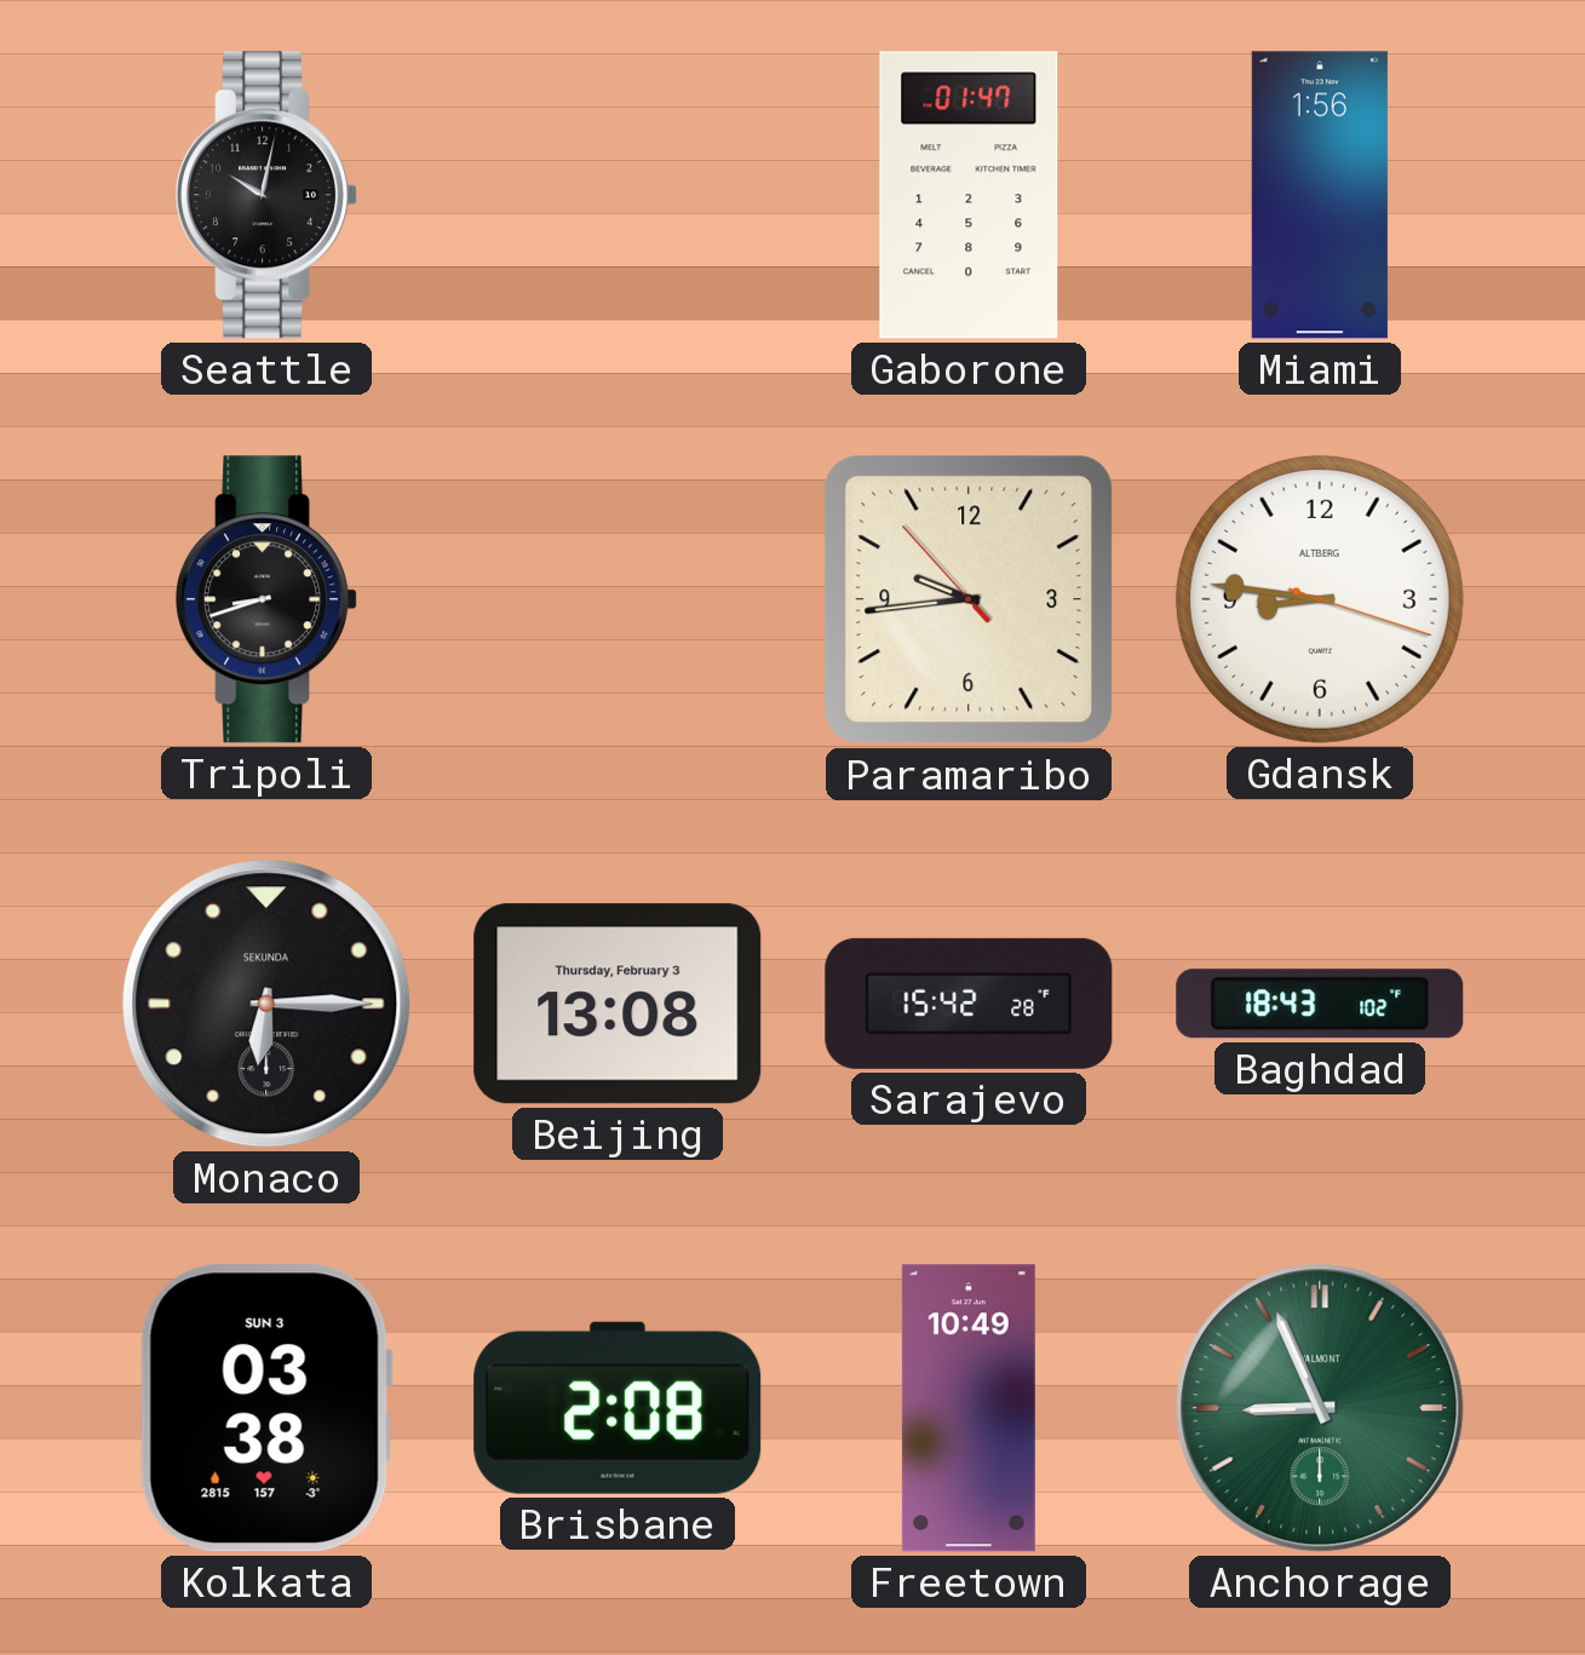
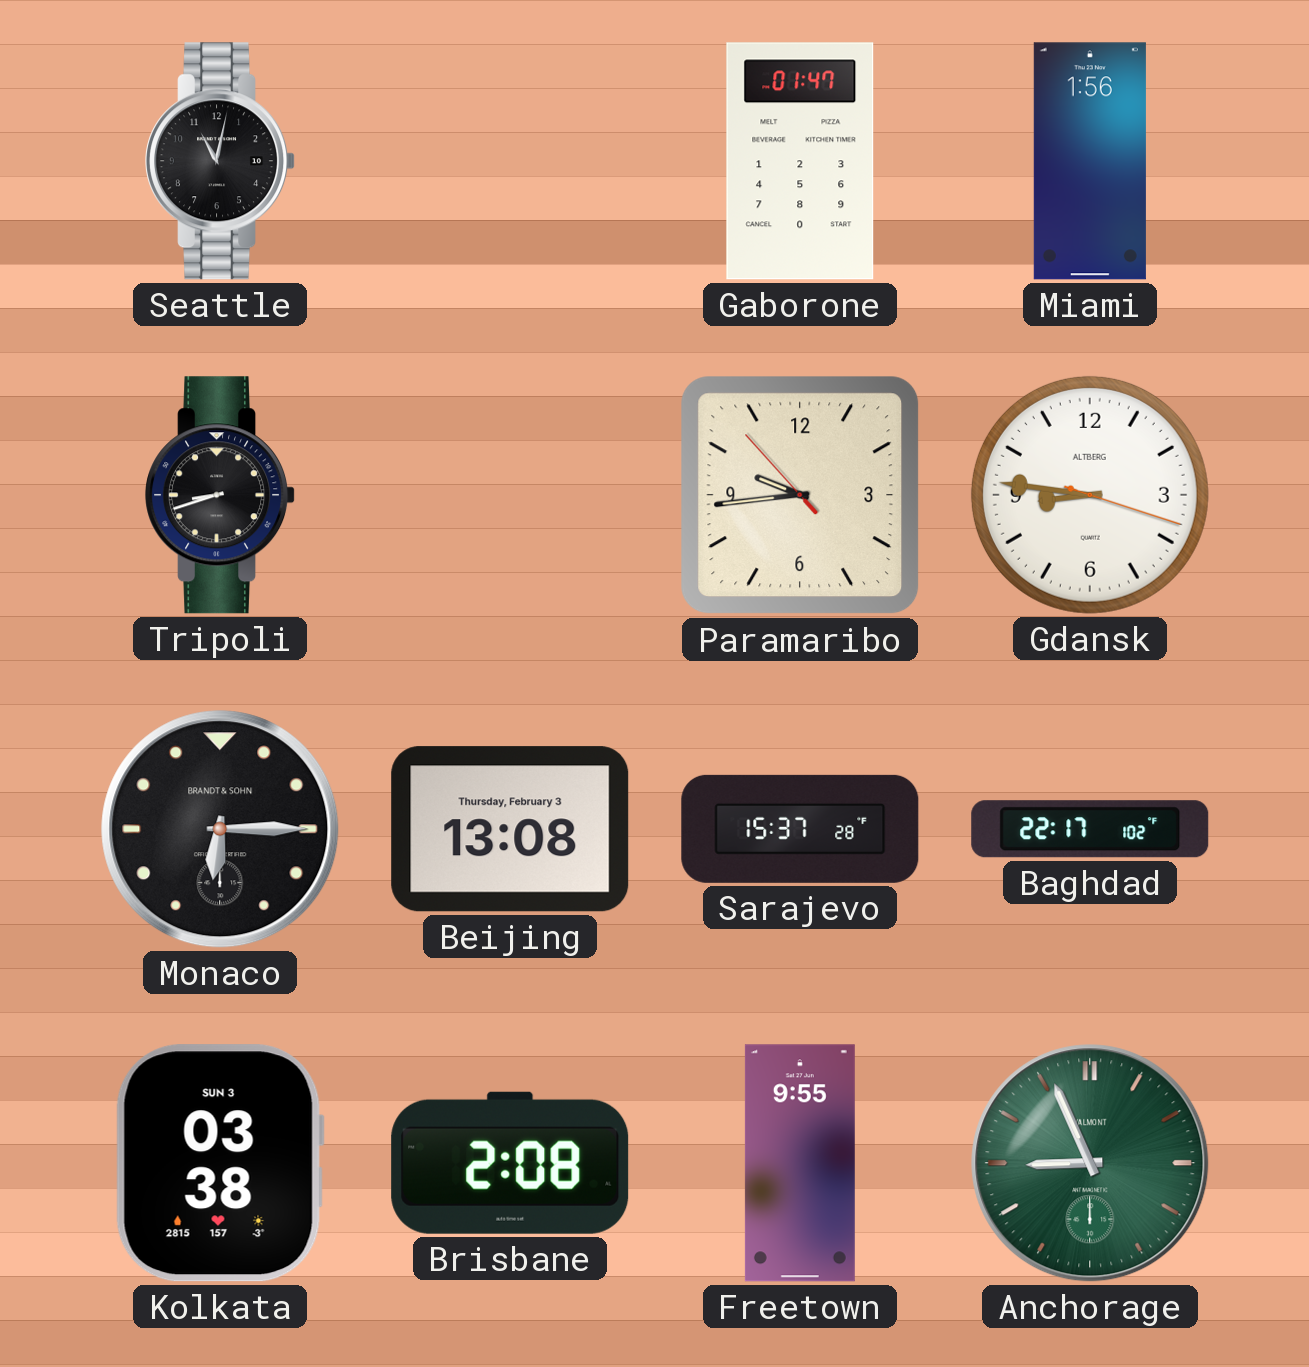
Seattle: 10:02 -> 11:02
Monaco brand: SEKUNDA -> BRANDT & SOHN
Sarajevo: 15:42 -> 15:37
Baghdad: 18:43 -> 22:17
Freetown: 10:49 -> 9:55
